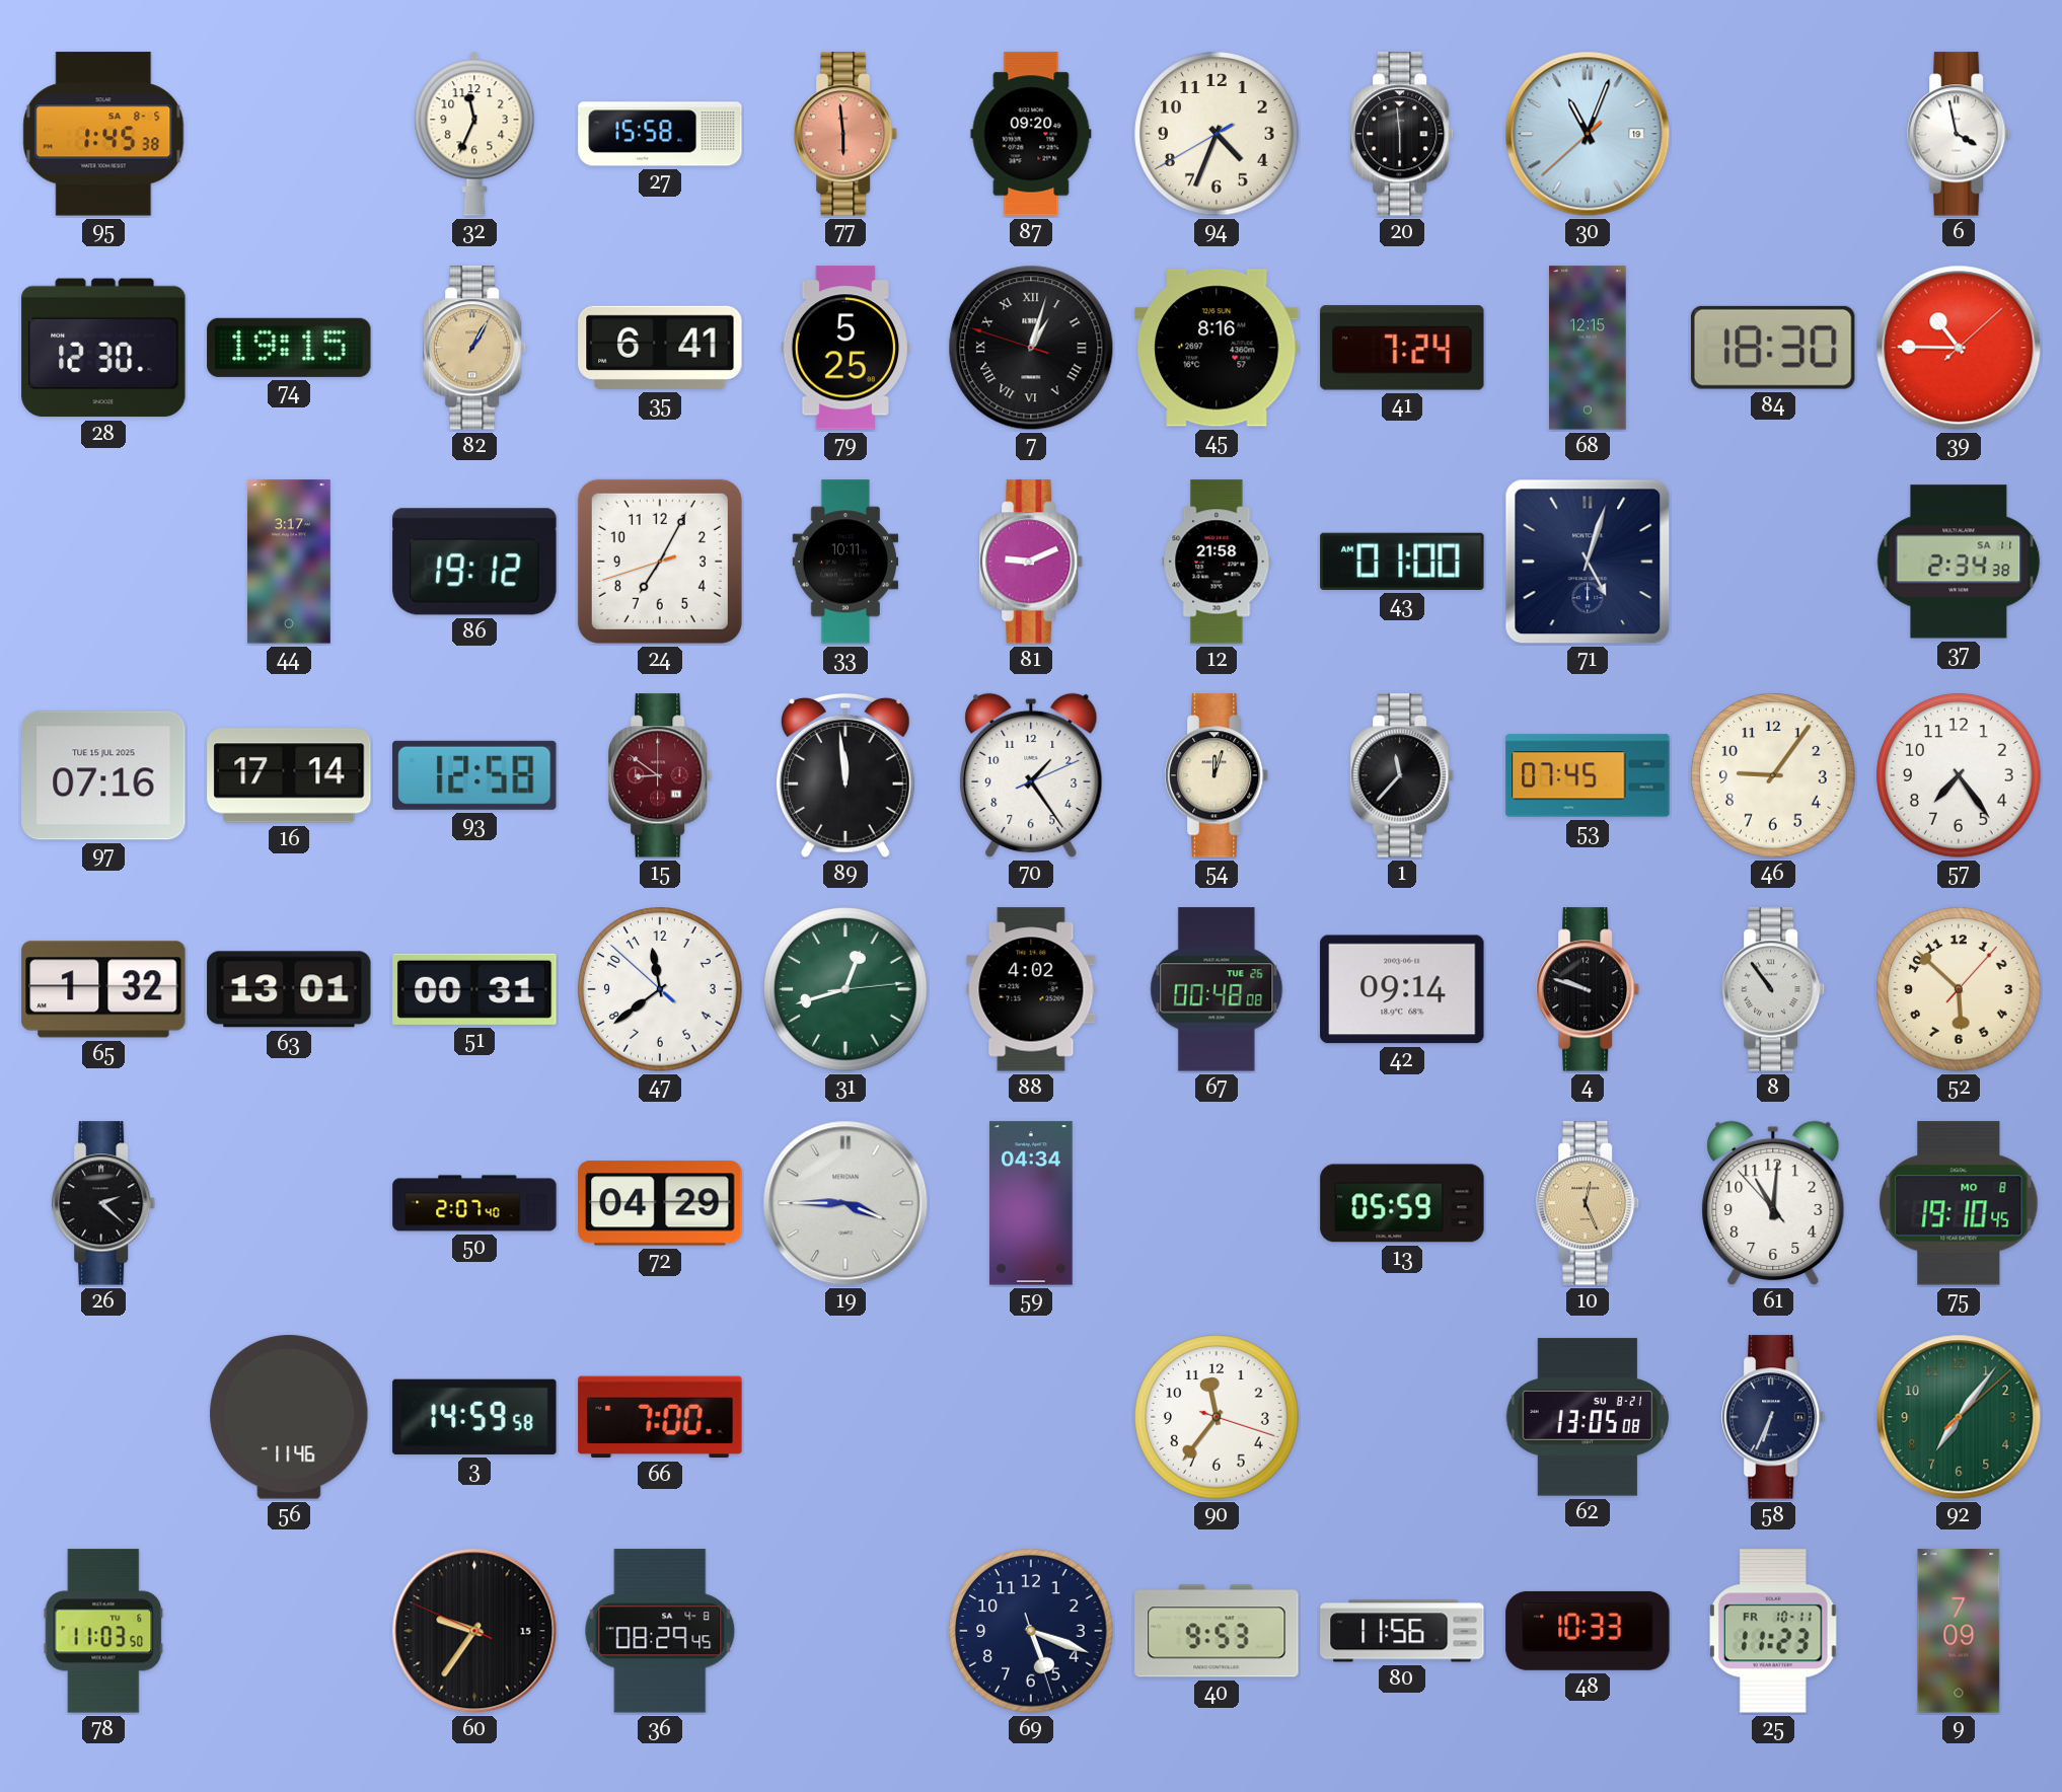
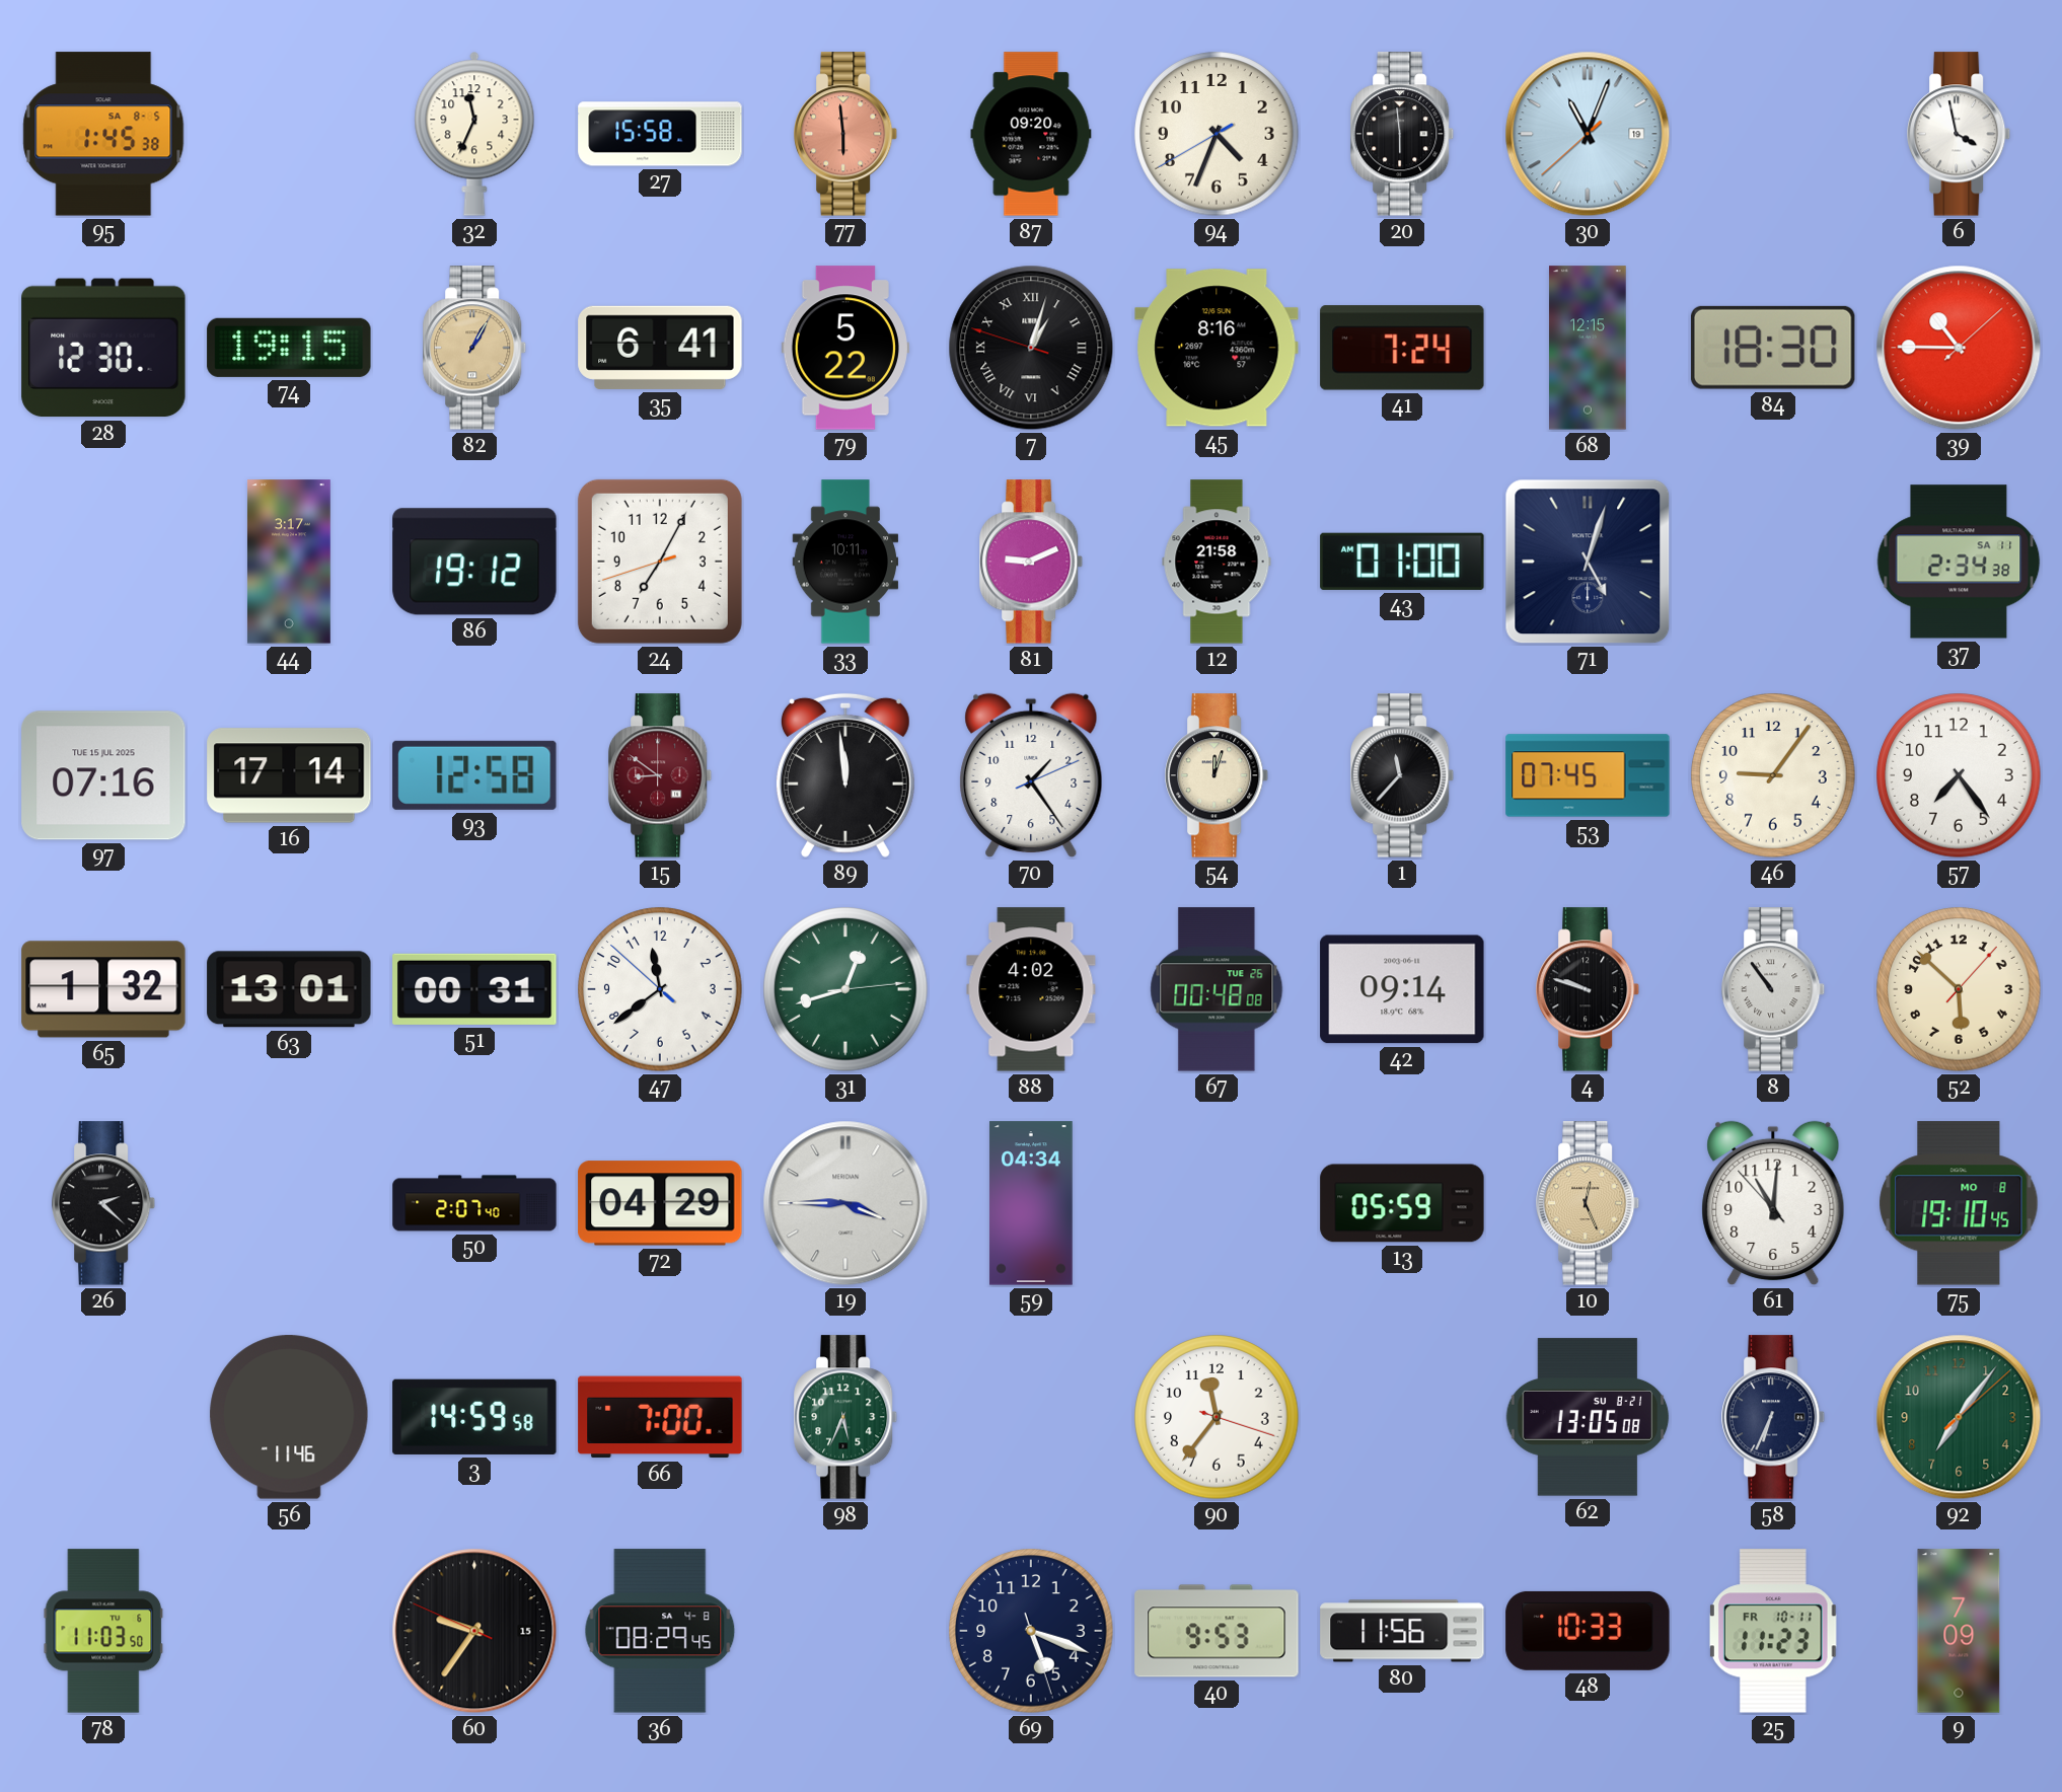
79: 5:25 -> 5:22
98: none -> 5:34
